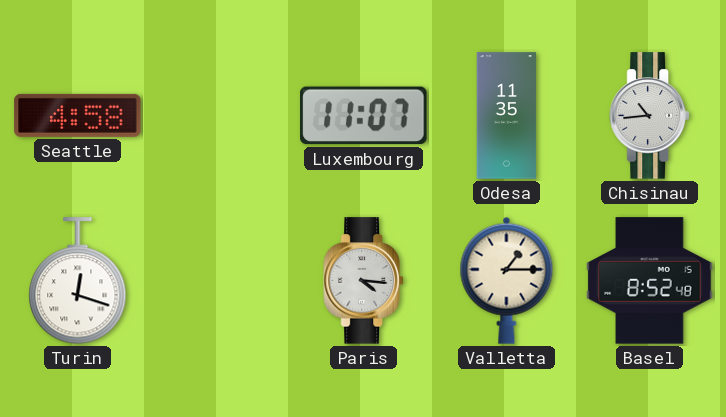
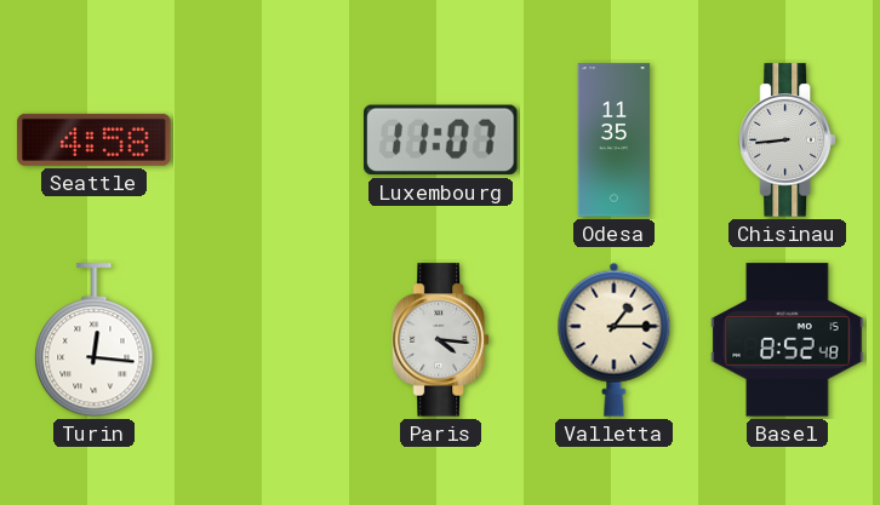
Chisinau: 10:44 -> 8:44
Turin: 12:18 -> 12:16
